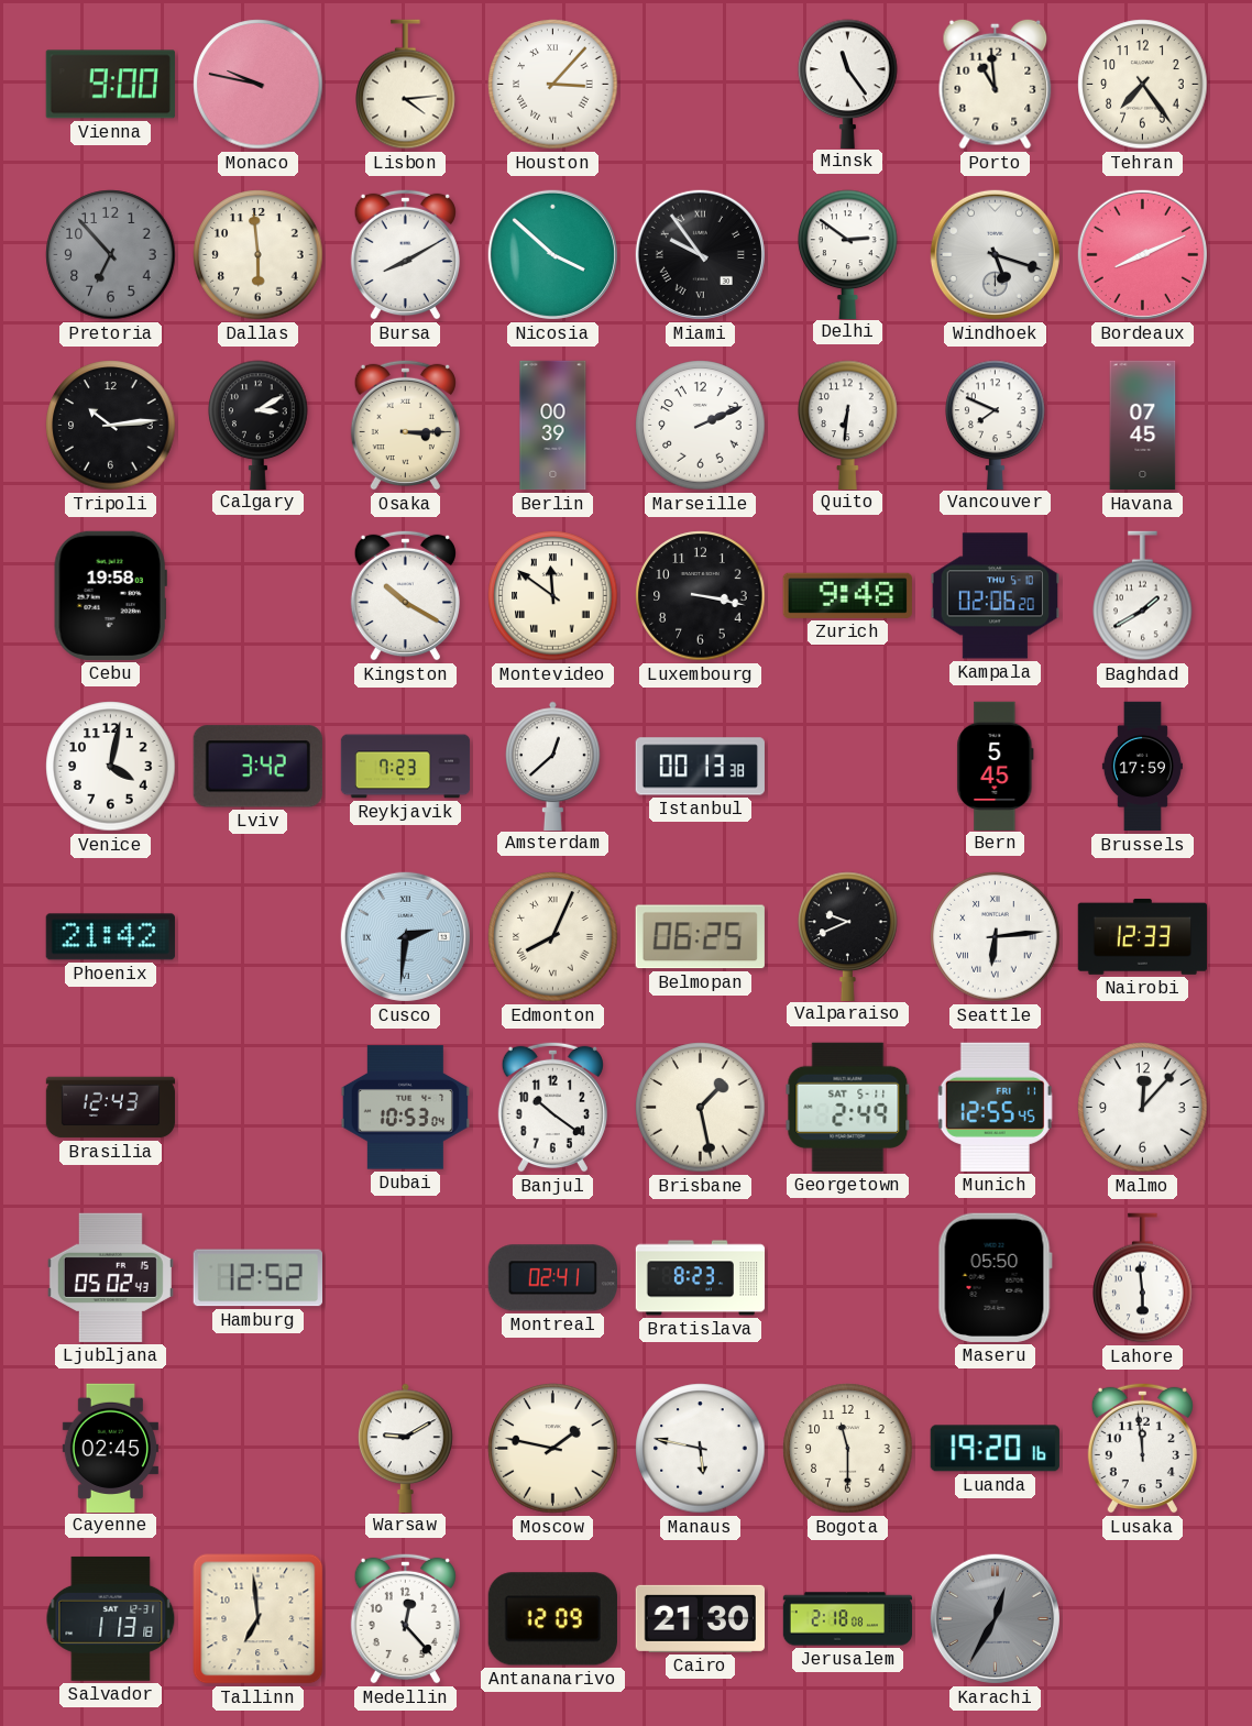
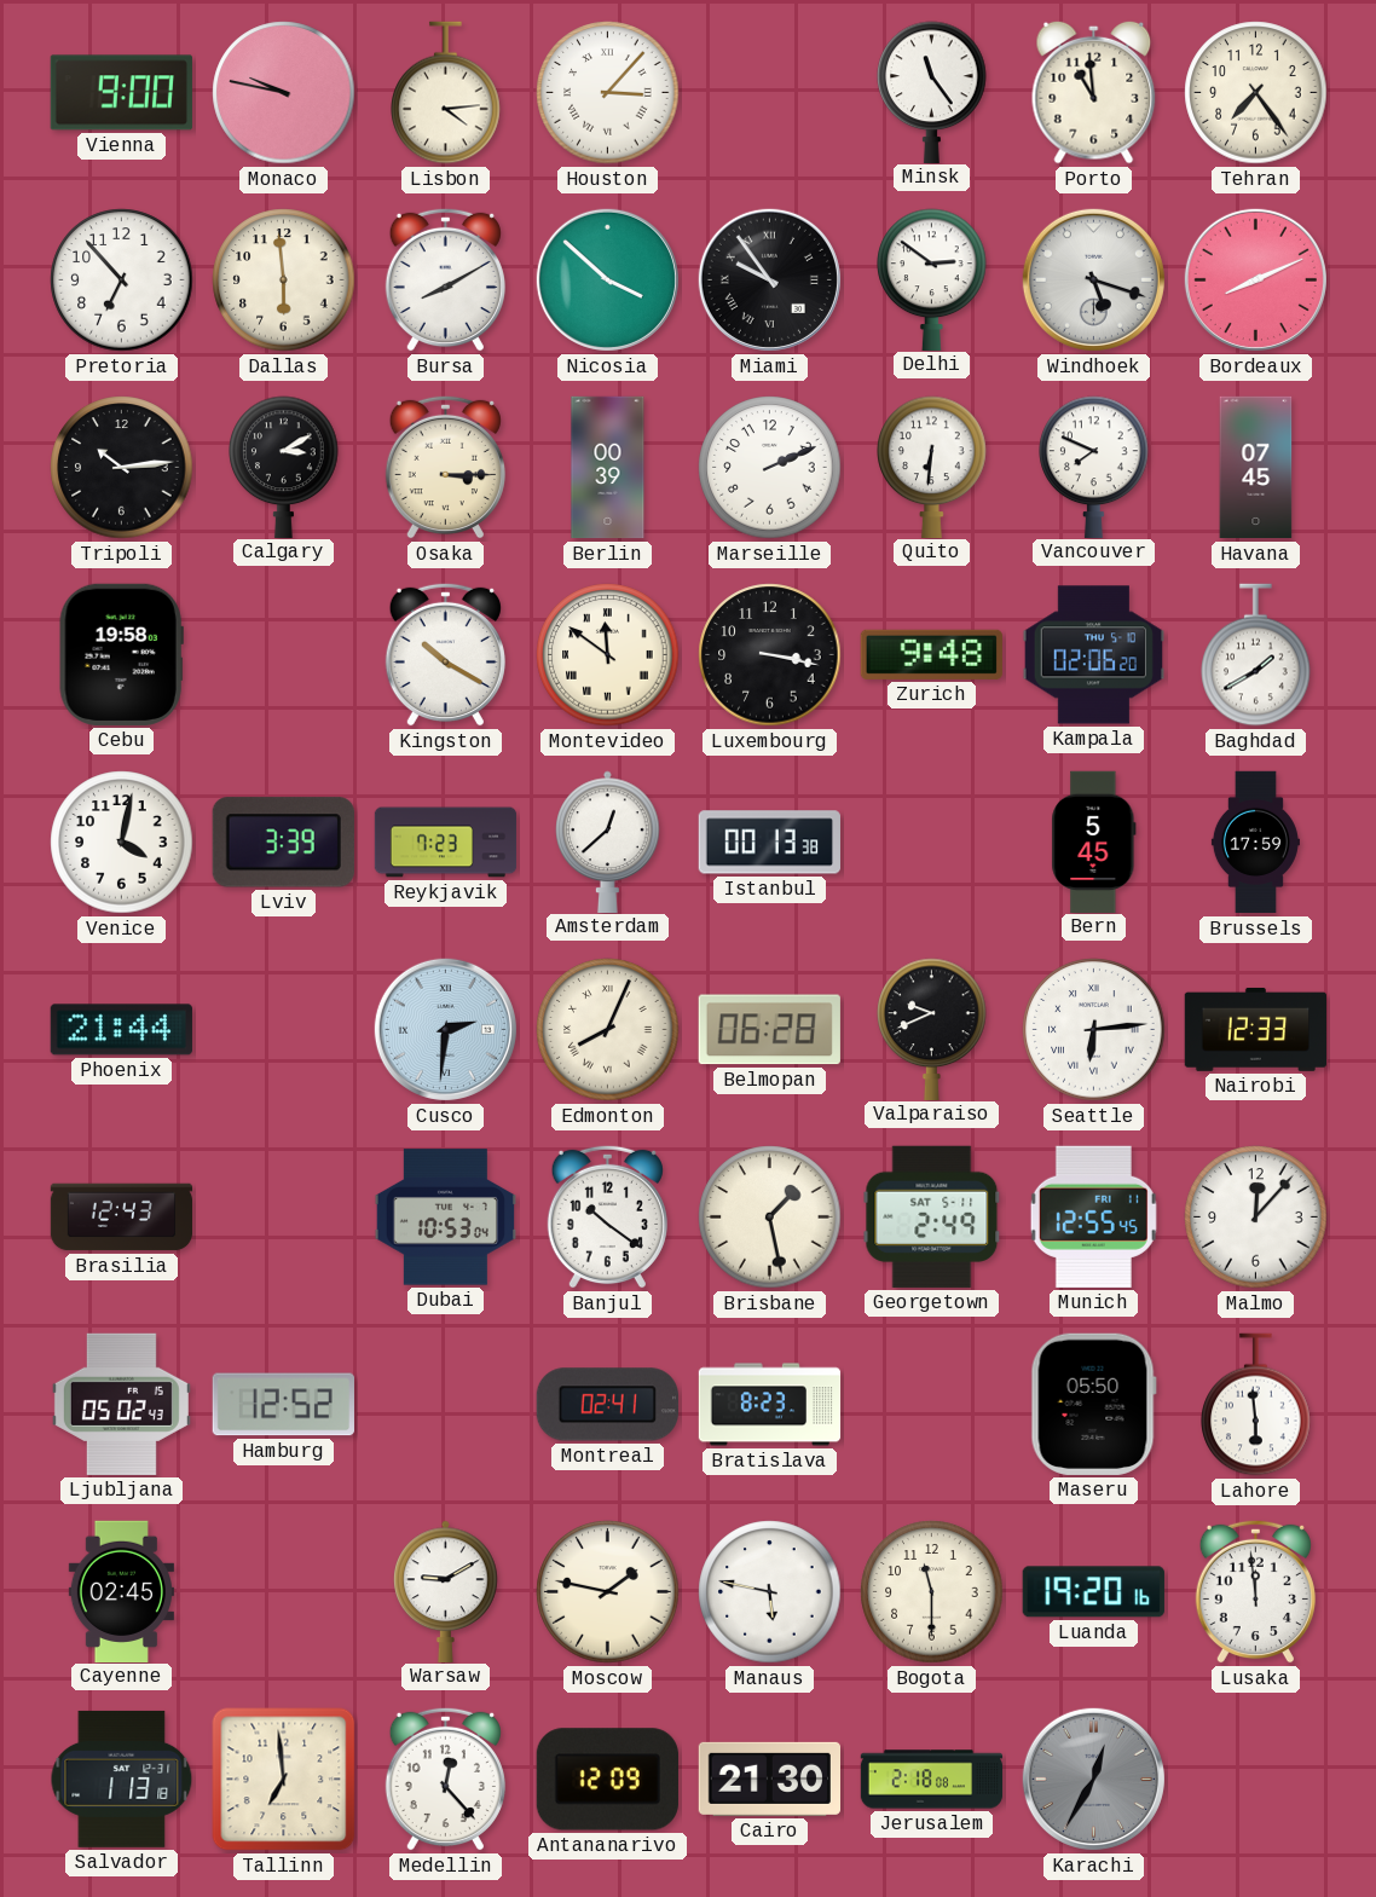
Pretoria dial: grey -> white
Lviv: 3:42 -> 3:39
Phoenix: 21:42 -> 21:44
Belmopan: 06:25 -> 06:28
